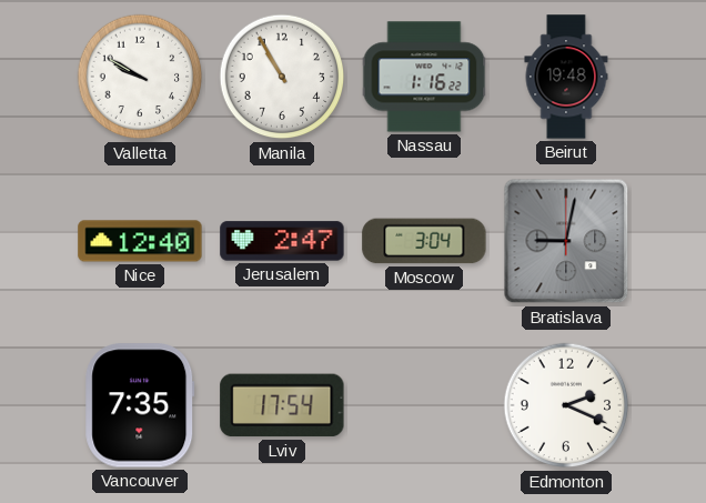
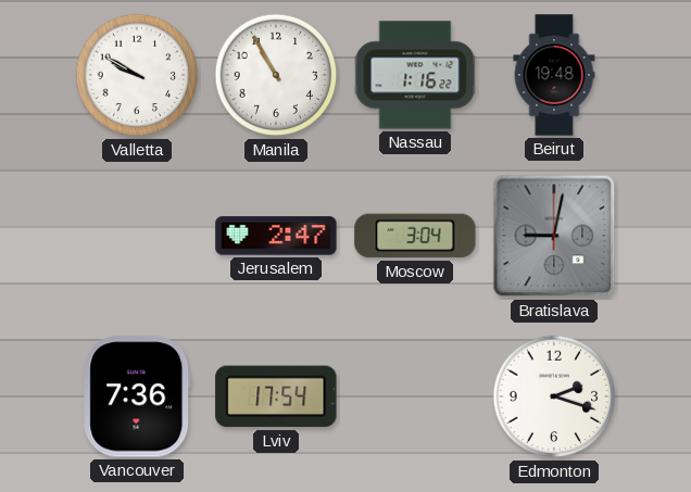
Nice: 12:40 -> none
Vancouver: 7:35 -> 7:36
Edmonton: 2:19 -> 2:18
